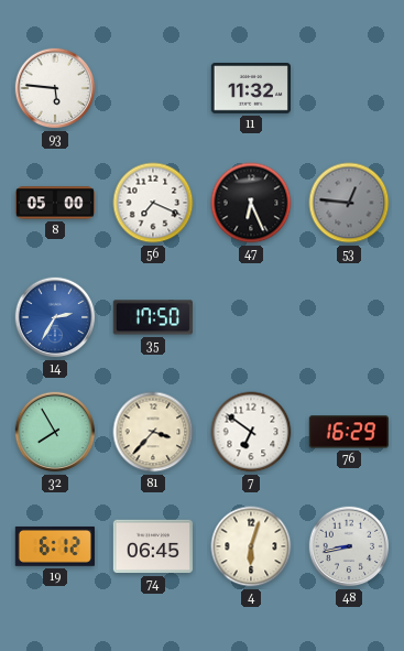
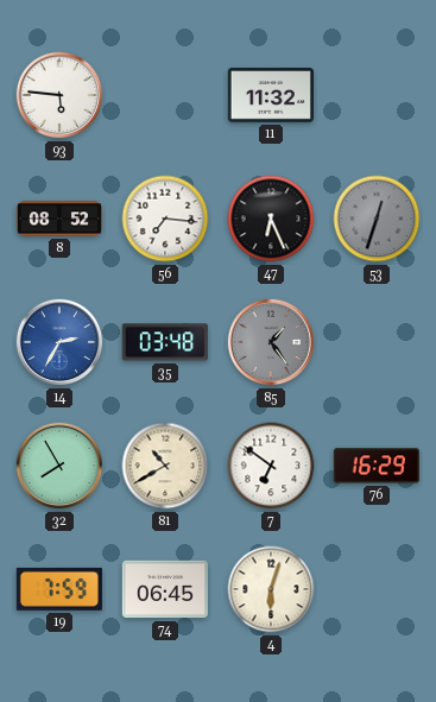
8: 05:00 -> 08:52
56: 7:19 -> 7:16
53: 12:46 -> 12:33
35: 17:50 -> 03:48
85: none -> 1:24
81: 3:37 -> 10:40
19: 6:12 -> 7:59
48: 8:43 -> none
